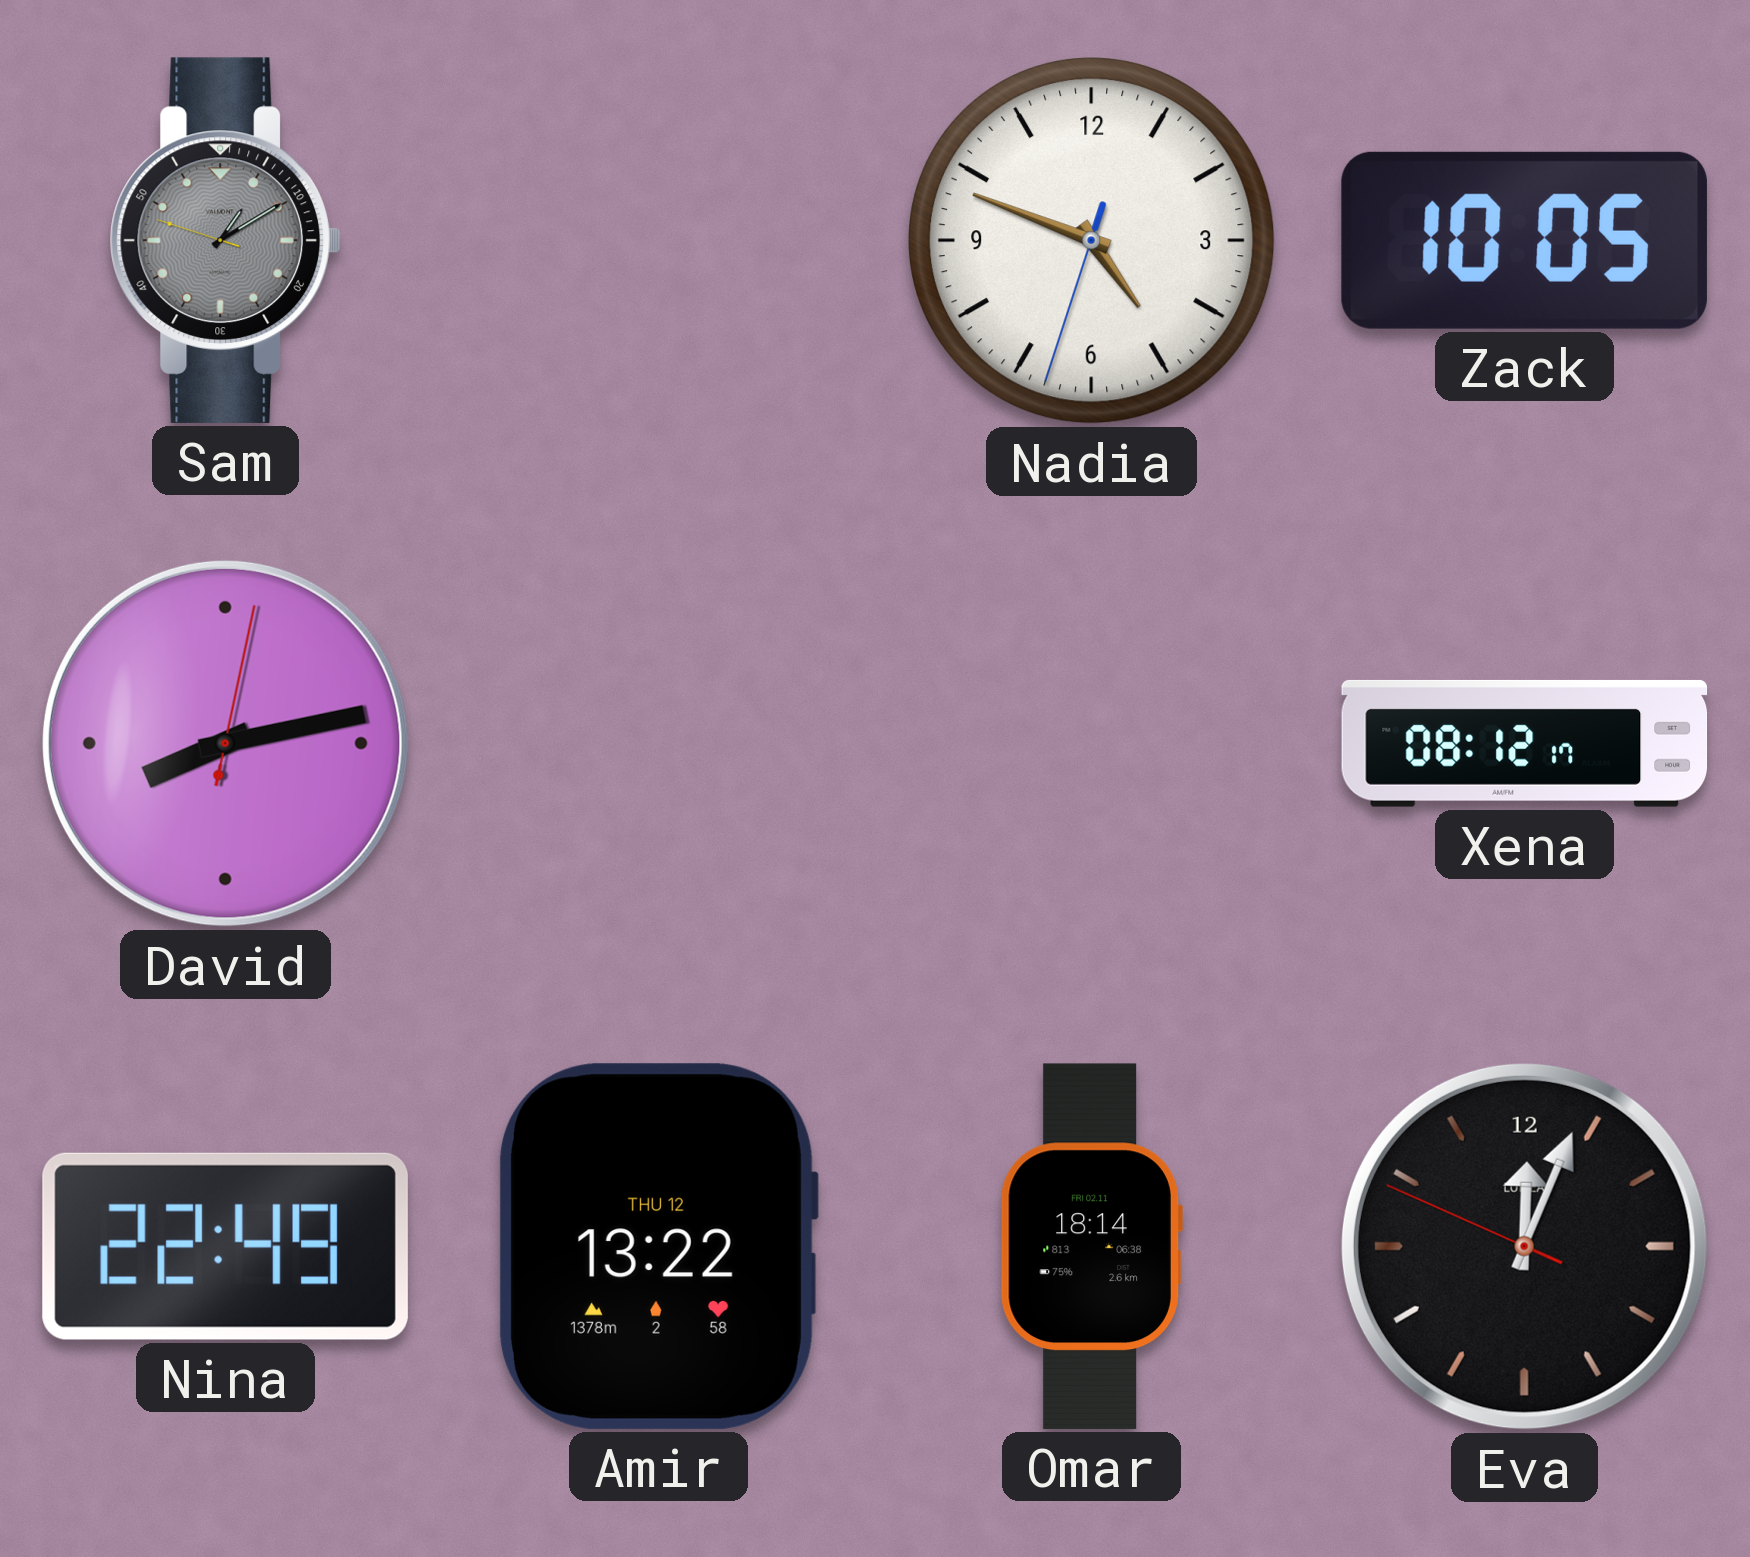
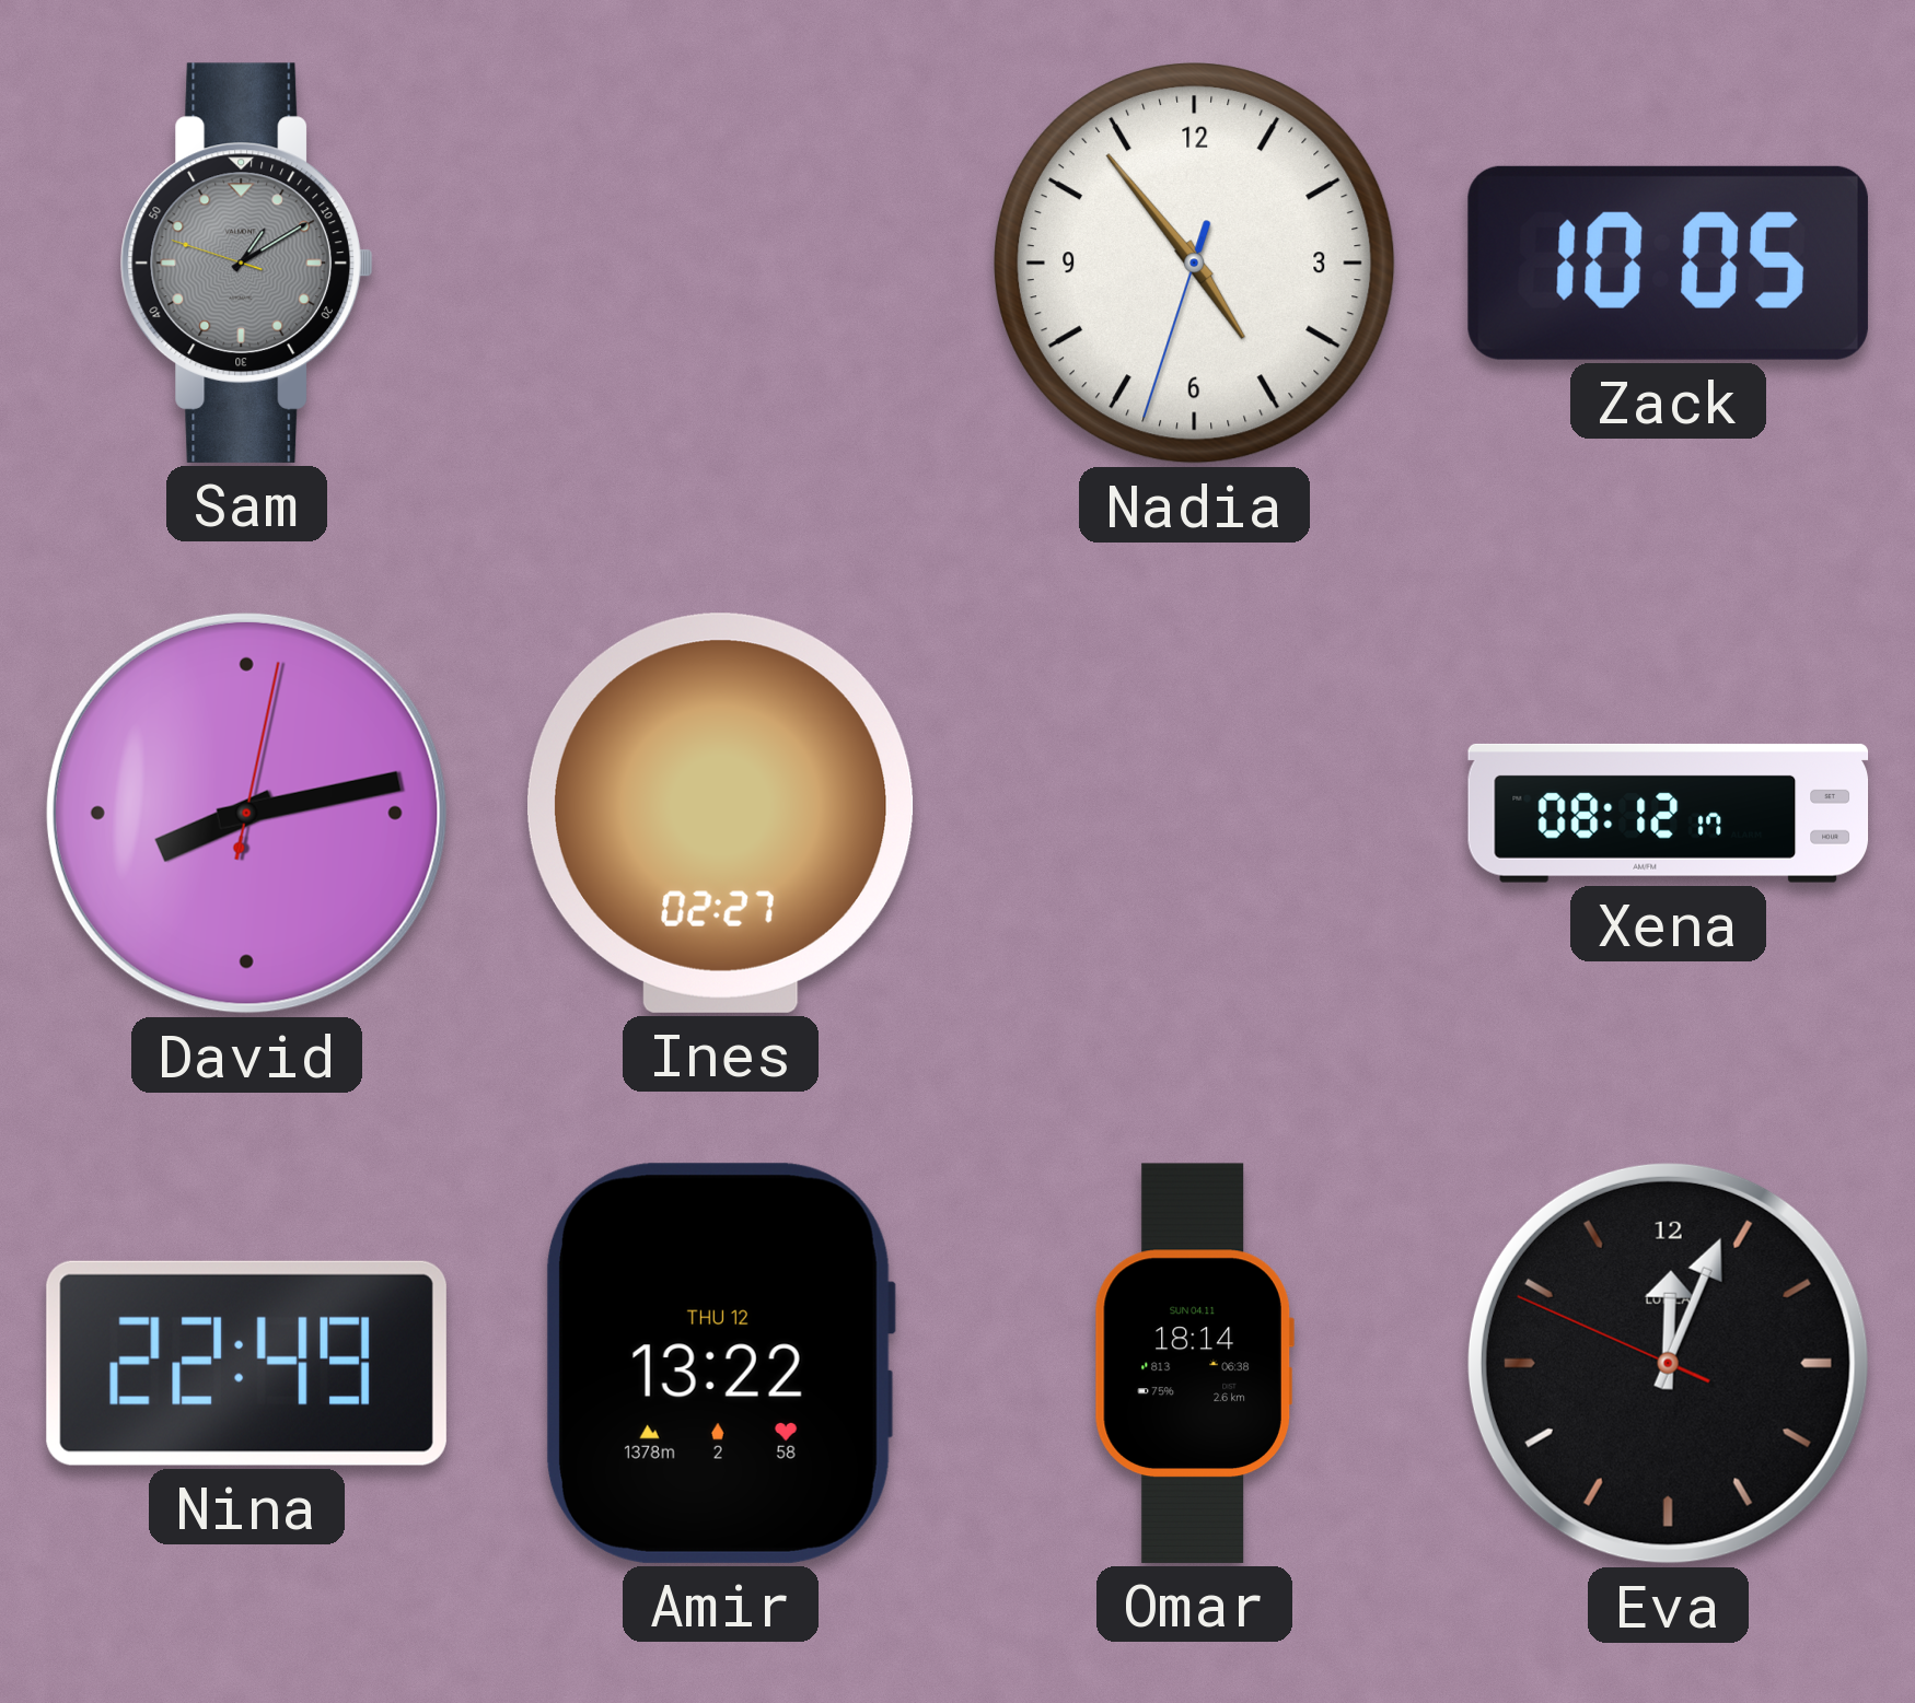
Nadia: 4:48 -> 4:53
Ines: none -> 02:27
Omar date: FRI 02.11 -> SUN 04.11
